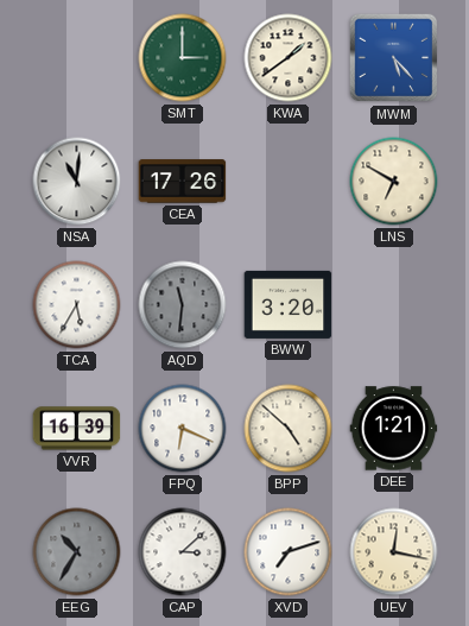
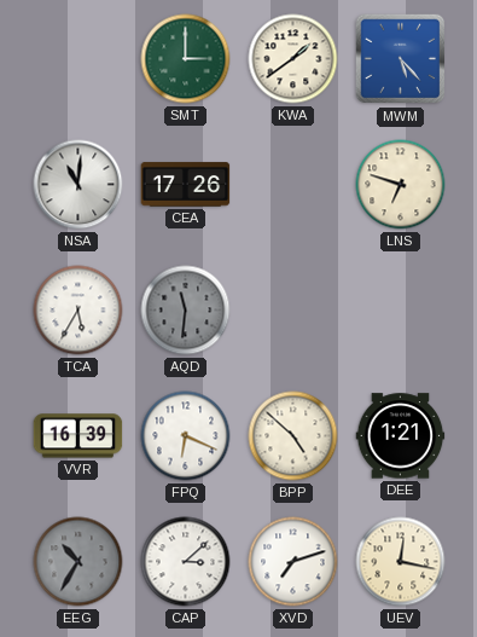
LNS: 6:50 -> 6:48
BWW: 3:20 -> none
